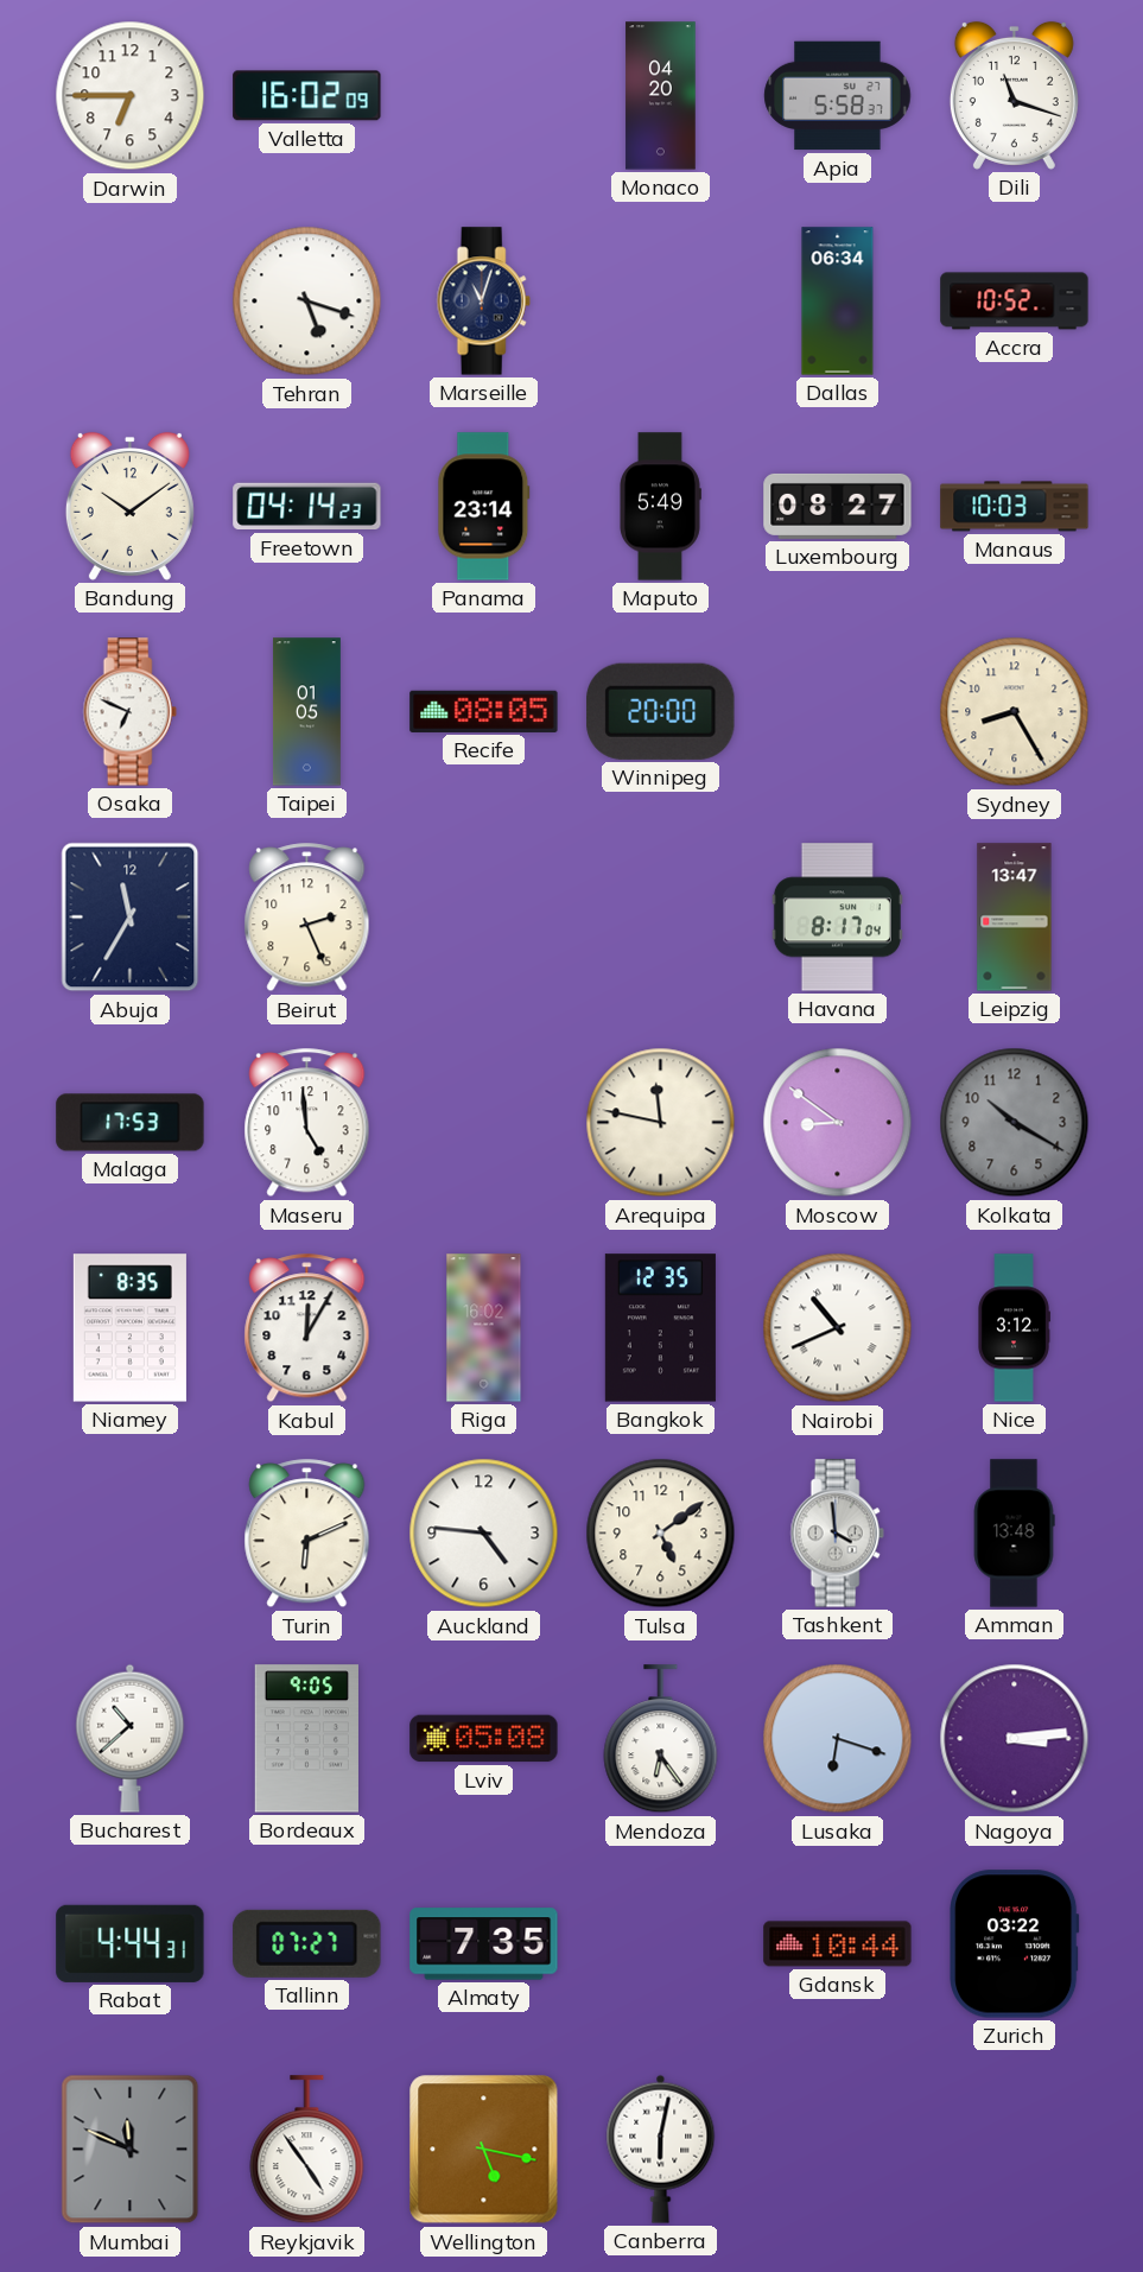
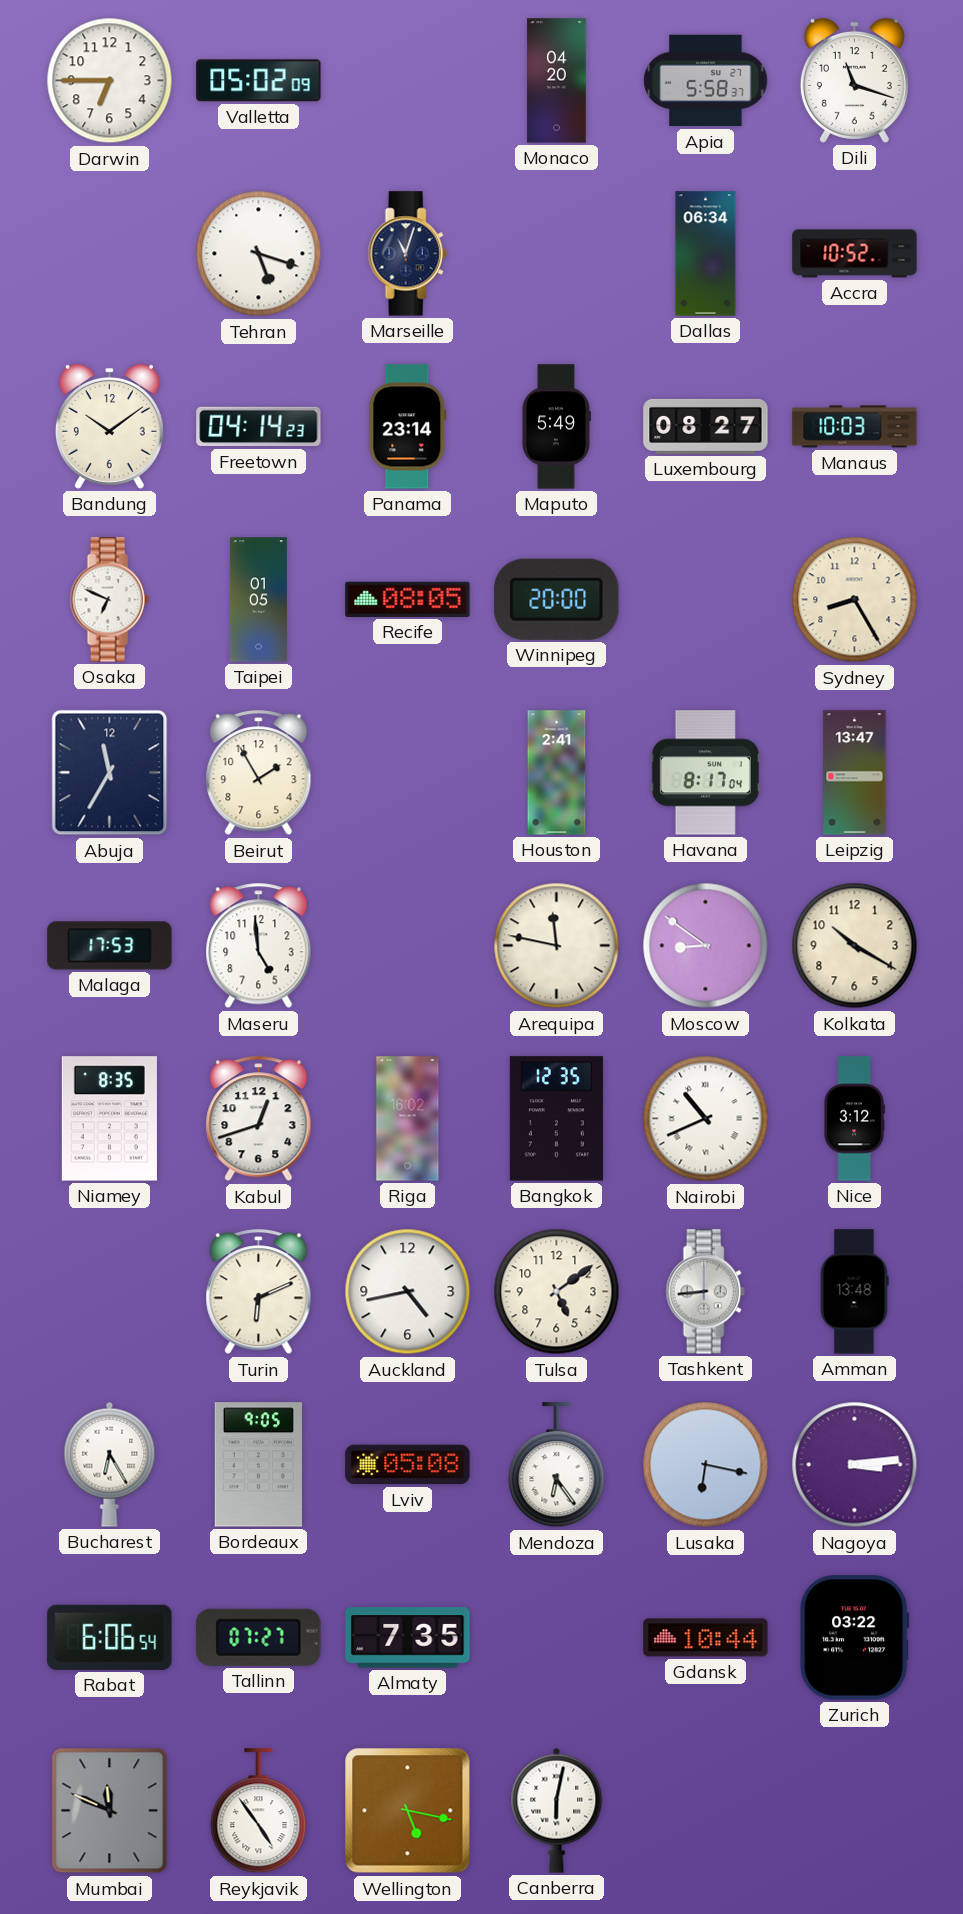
Valletta: 16:02 -> 05:02
Beirut: 2:26 -> 1:55
Houston: none -> 2:41
Kolkata dial: grey -> cream
Kabul: 12:05 -> 12:42
Auckland: 4:46 -> 4:43
Tashkent: 3:59 -> 8:44
Bucharest: 10:38 -> 6:25
Lusaka: 6:18 -> 6:17
Rabat: 4:44 -> 6:06
